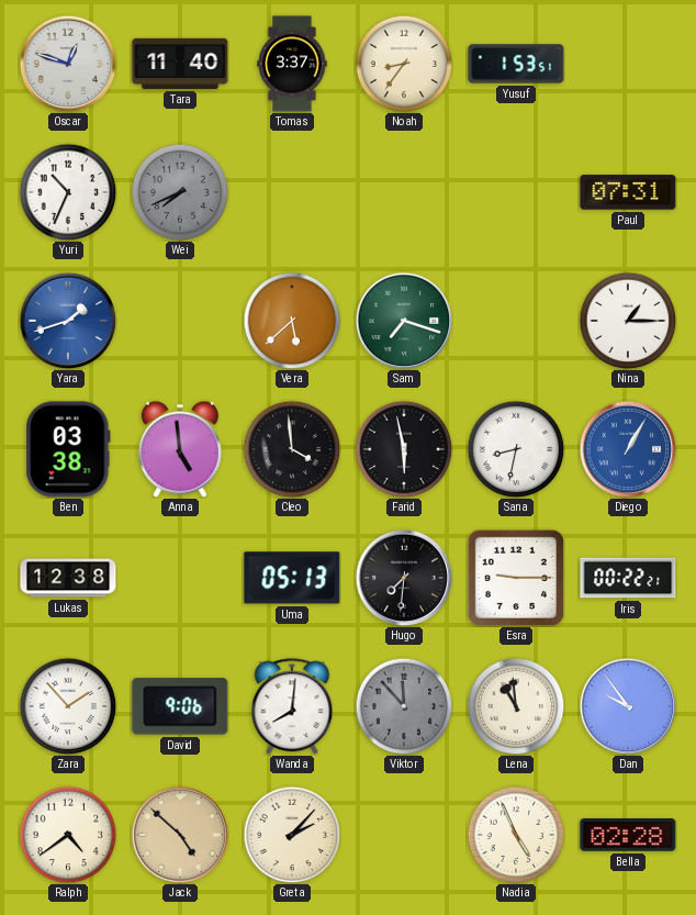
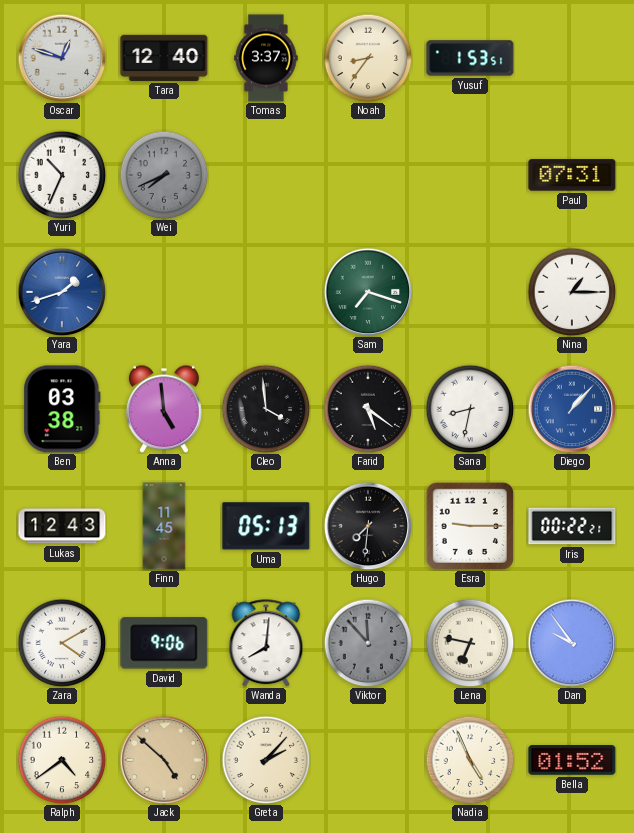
Tara: 11:40 -> 12:40
Vera: 5:38 -> none
Farid: 5:58 -> 5:21
Diego: 1:05 -> 1:07
Lukas: 12:38 -> 12:43
Finn: none -> 11:45
Zara: 1:53 -> 4:10
Lena: 10:59 -> 6:47
Bella: 02:28 -> 01:52
